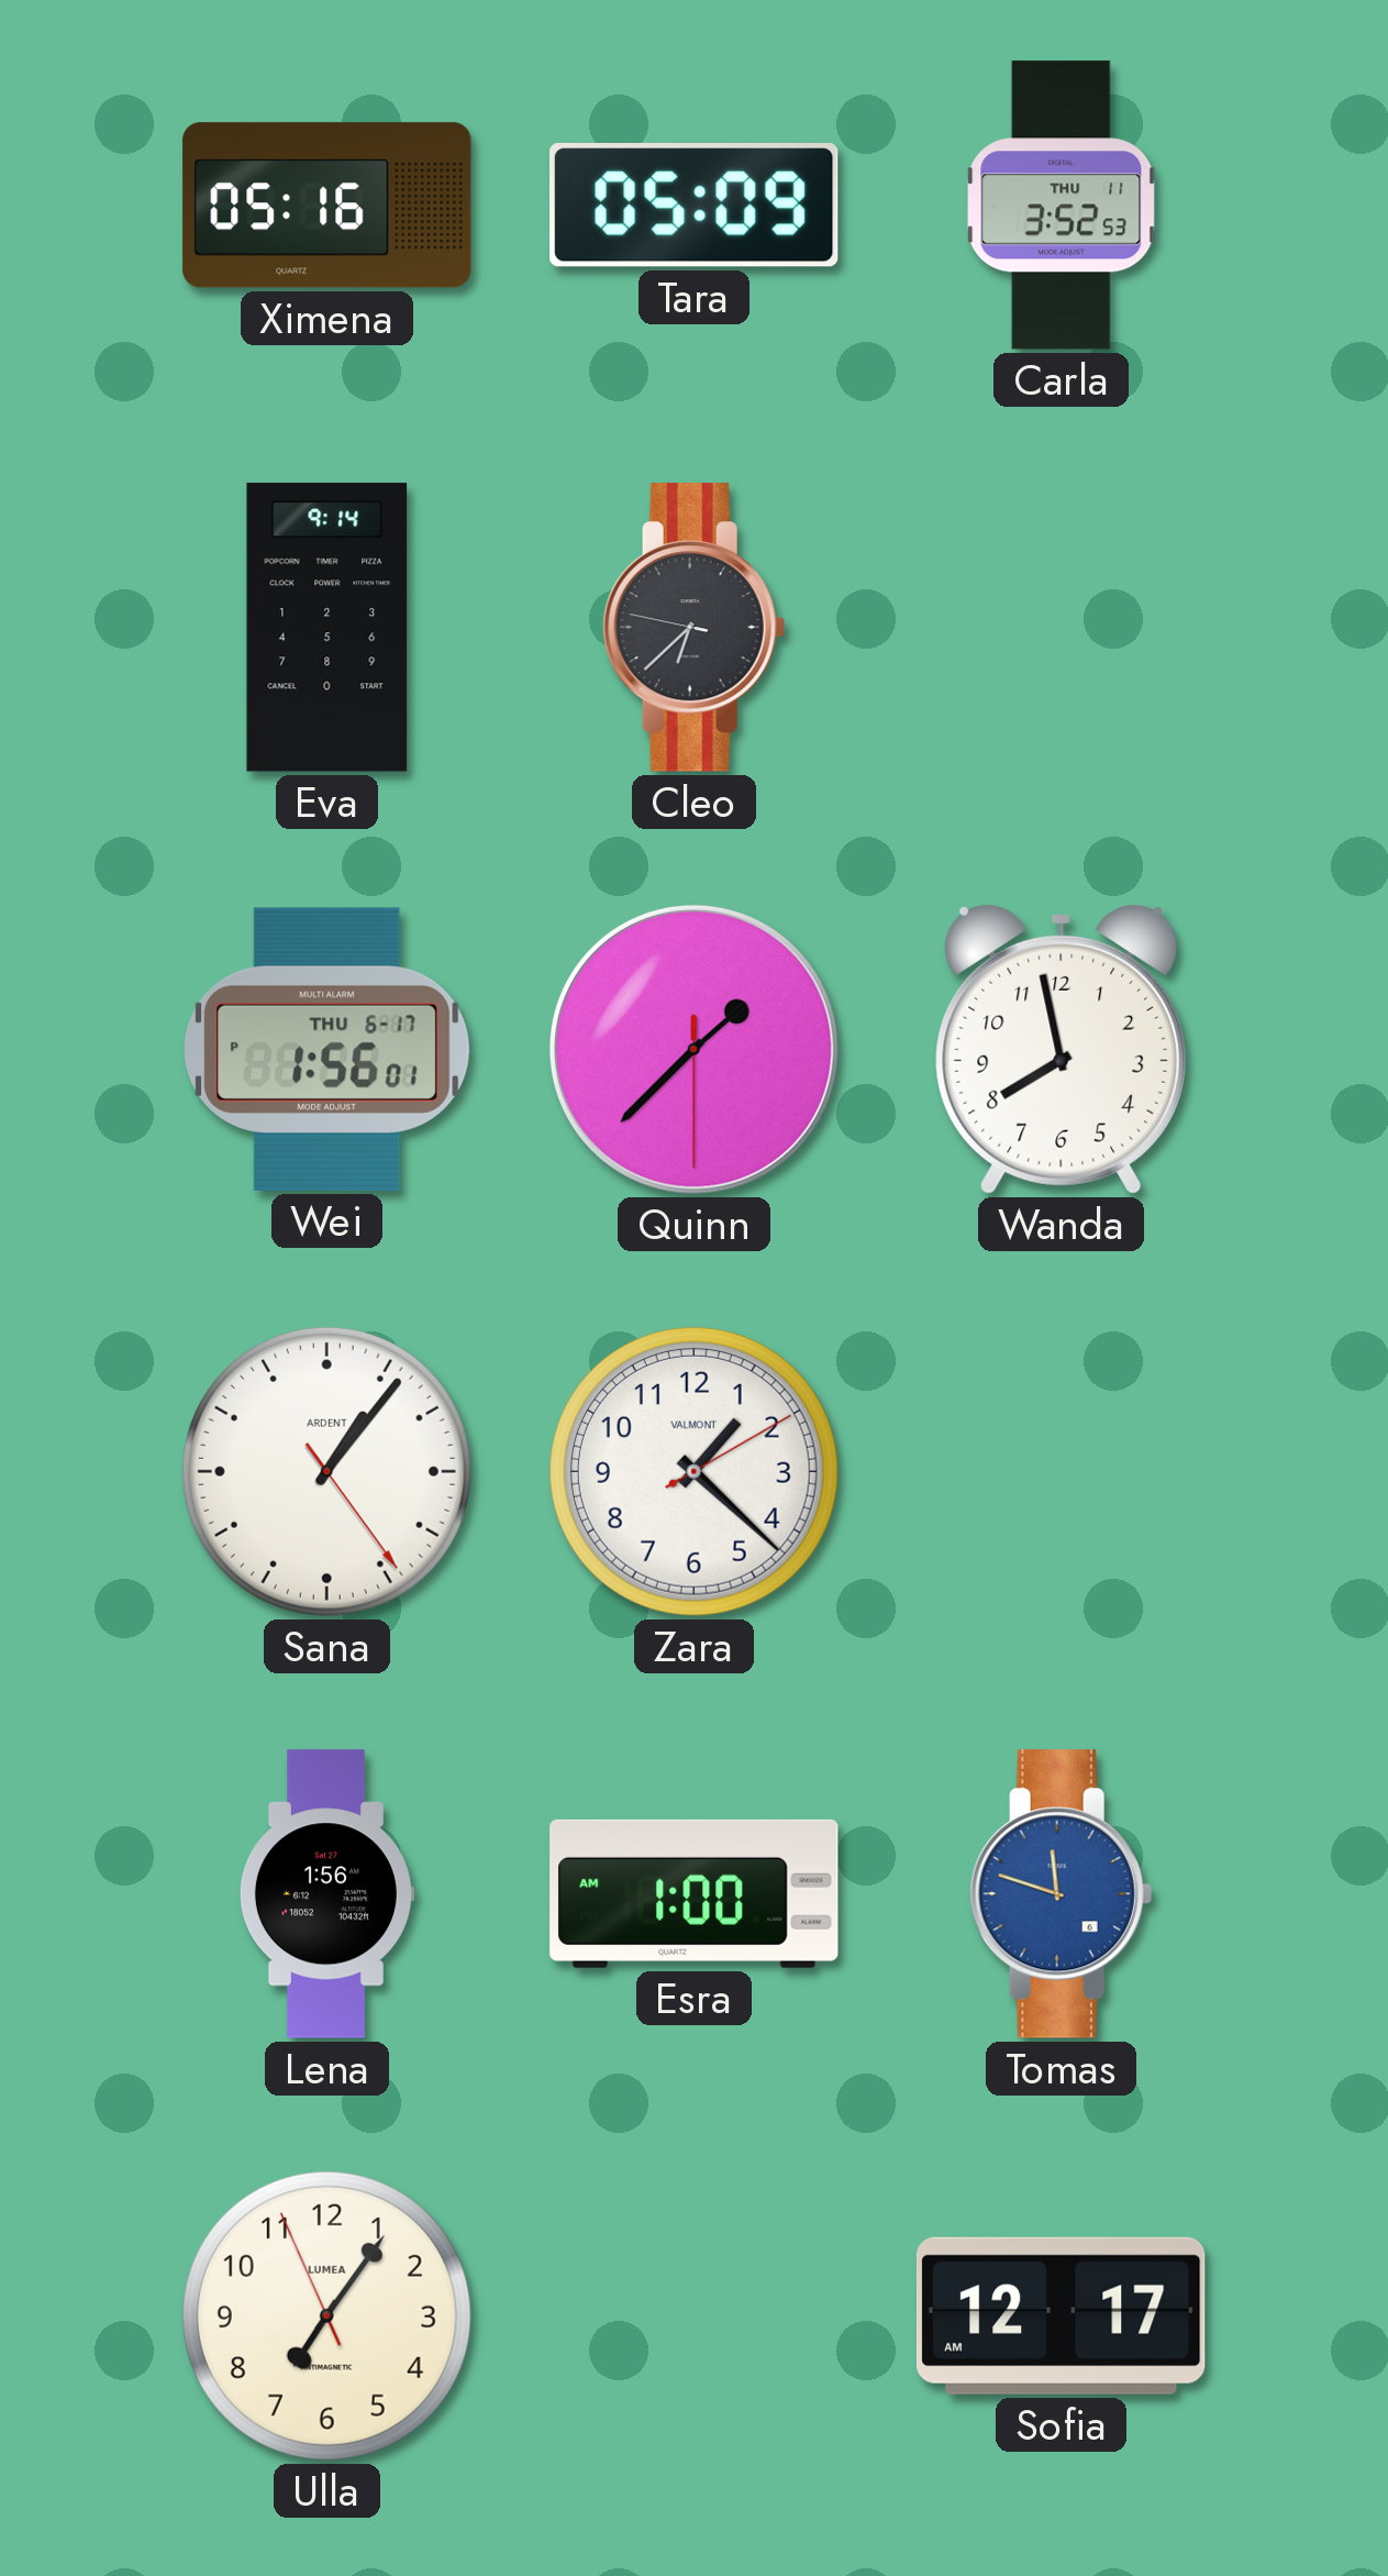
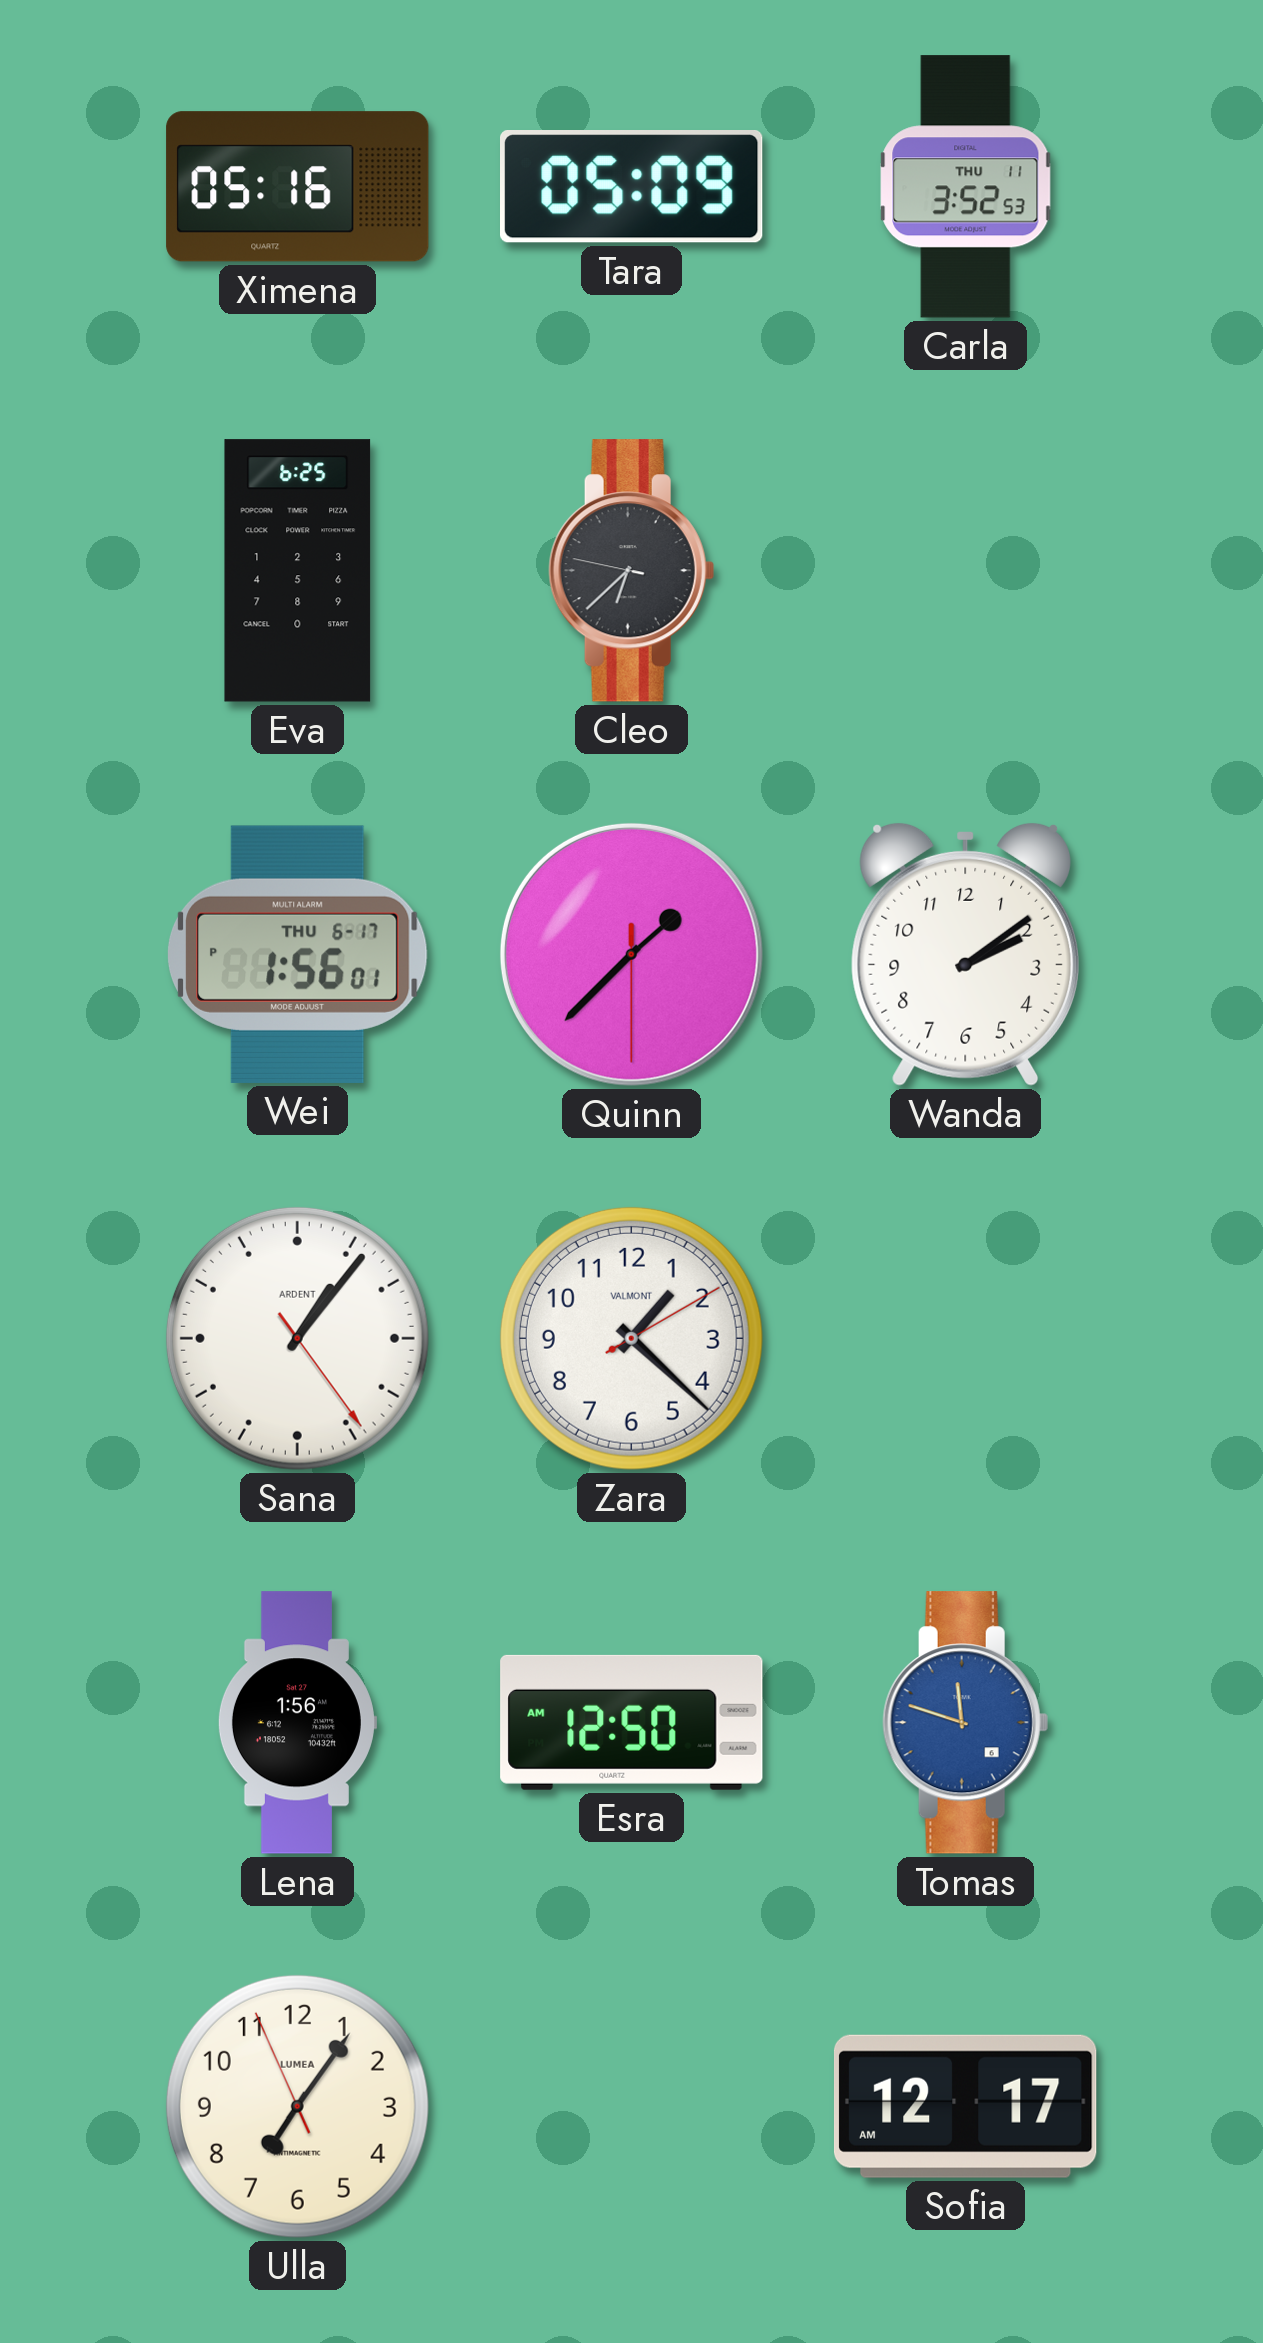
Eva: 9:14 -> 6:25
Wanda: 7:58 -> 2:09
Esra: 1:00 -> 12:50
